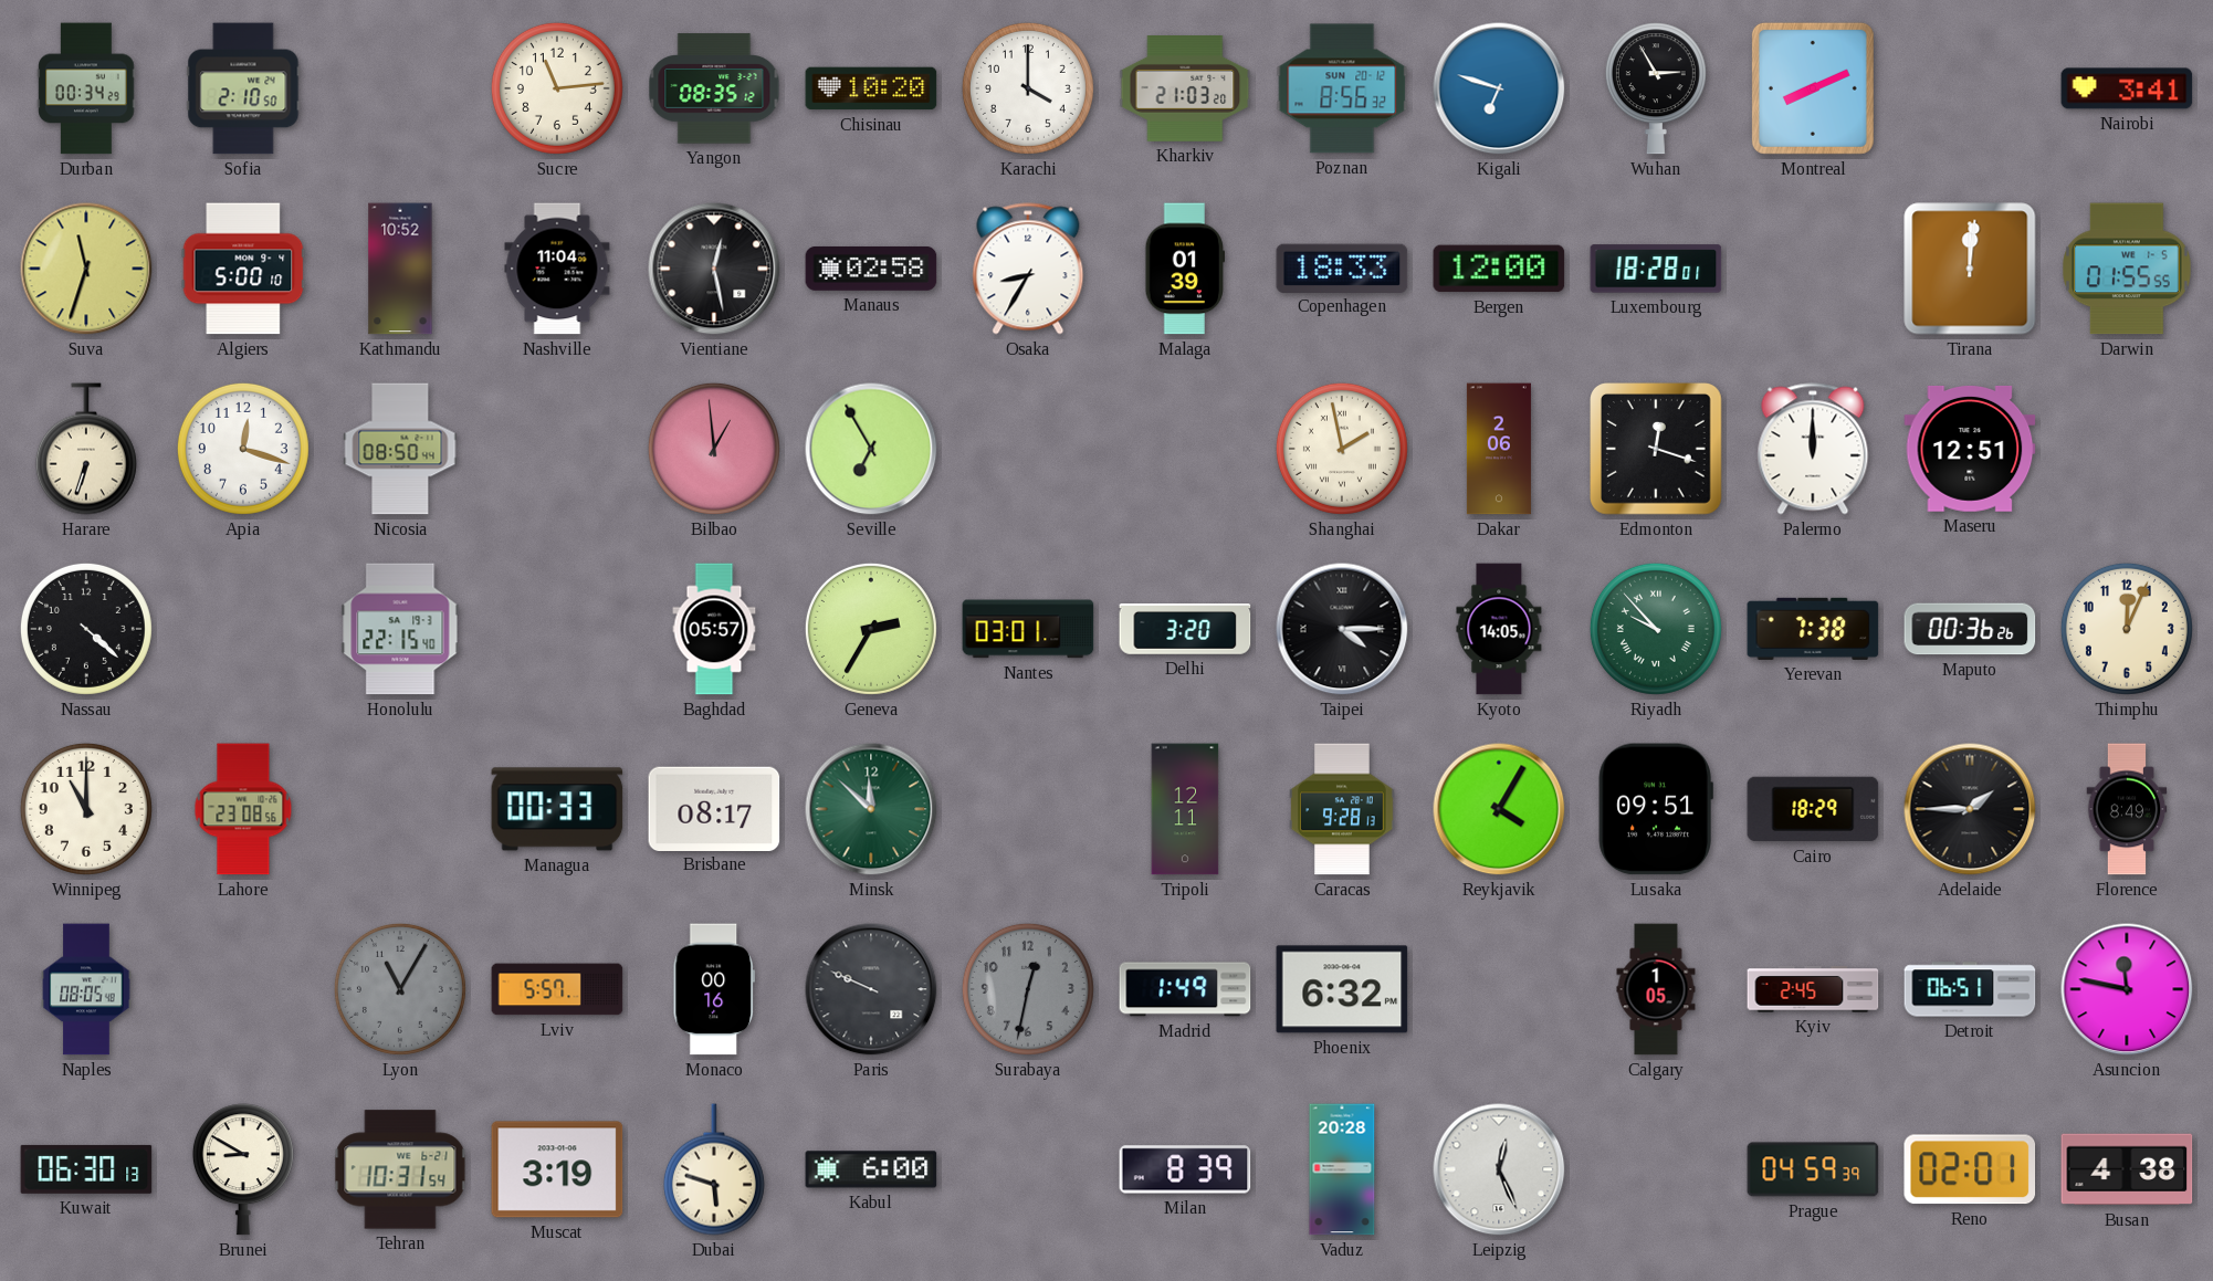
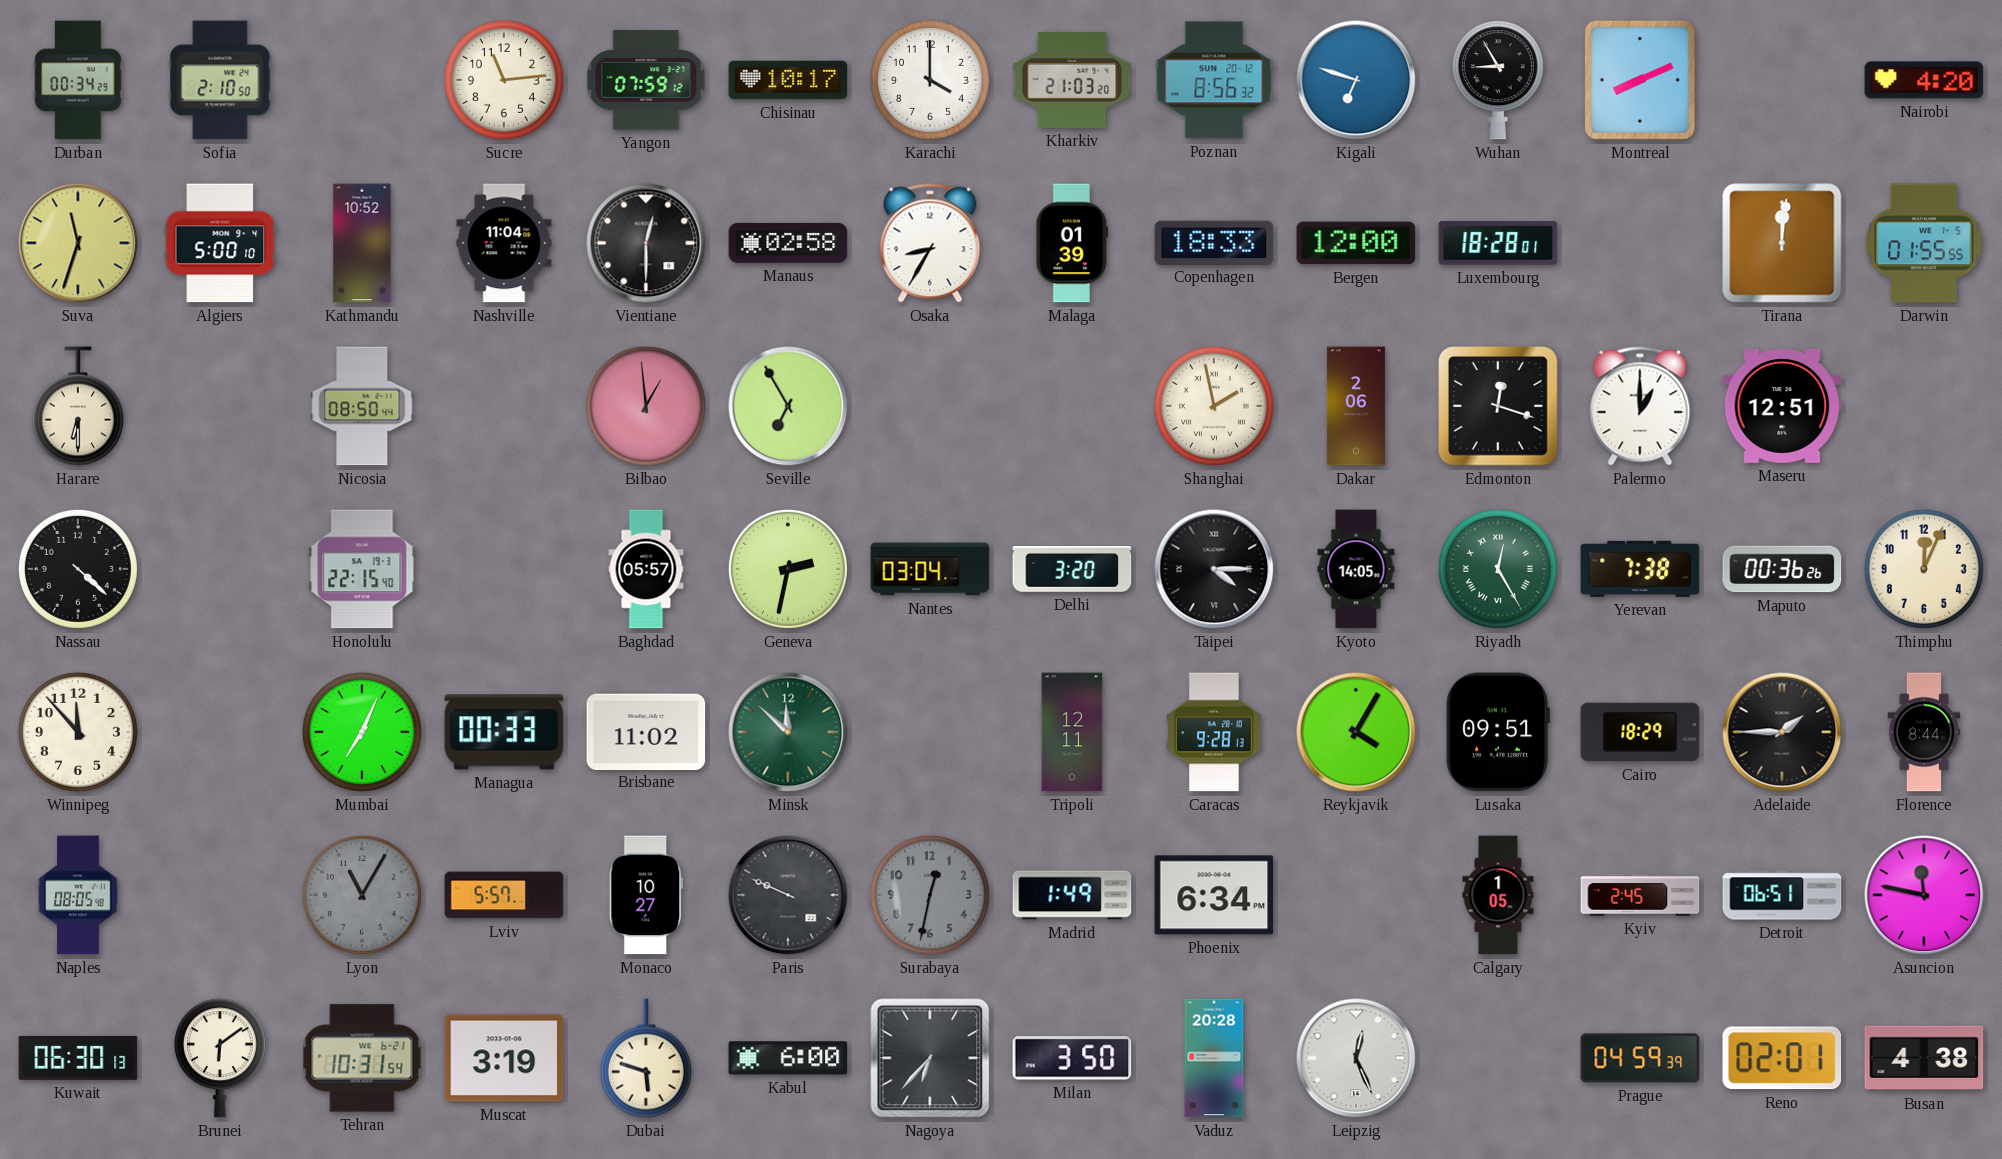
Yangon: 08:35 -> 07:59
Chisinau: 10:20 -> 10:17
Wuhan: 2:55 -> 8:55
Nairobi: 3:41 -> 4:20
Vientiane: 12:28 -> 12:30
Harare: 6:33 -> 6:30
Apia: 12:18 -> none
Palermo: 12:00 -> 1:00
Geneva: 2:35 -> 2:32
Nantes: 03:01 -> 03:04
Riyadh: 9:53 -> 12:25
Winnipeg: 11:00 -> 11:53
Lahore: 23:08 -> none
Mumbai: none -> 7:04
Brisbane: 08:17 -> 11:02
Florence: 8:49 -> 8:44
Monaco: 00:16 -> 10:27
Phoenix: 6:32 -> 6:34
Brunei: 8:50 -> 6:09
Nagoya: none -> 6:37
Milan: 8:39 -> 3:50
